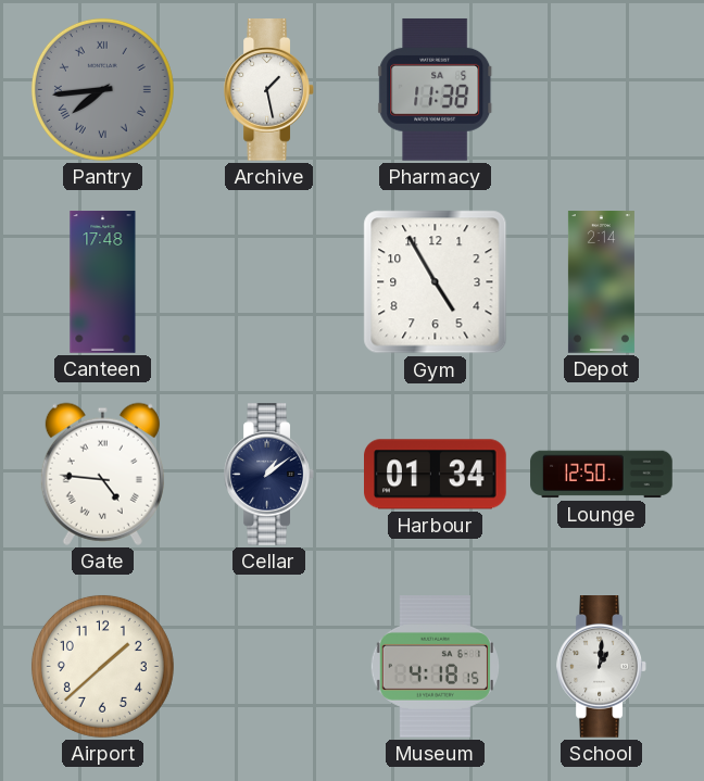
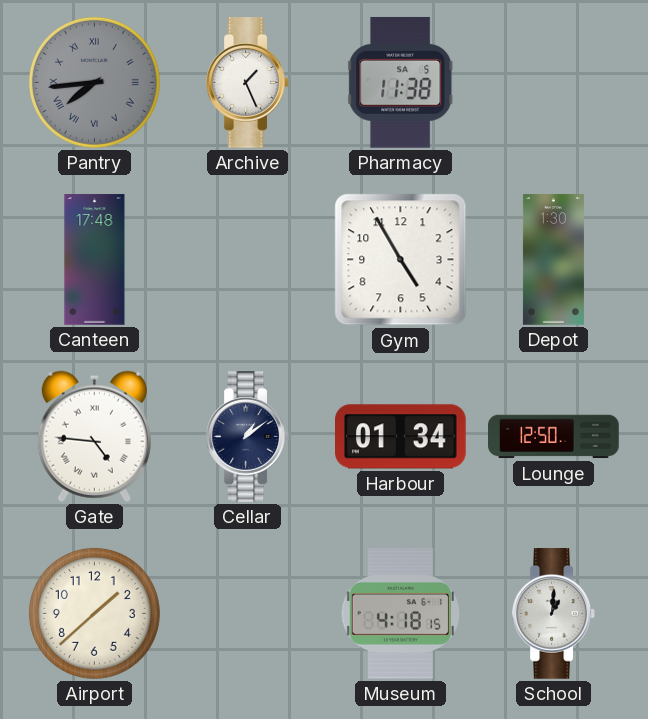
Archive: 1:28 -> 1:26
Depot: 2:14 -> 1:30
